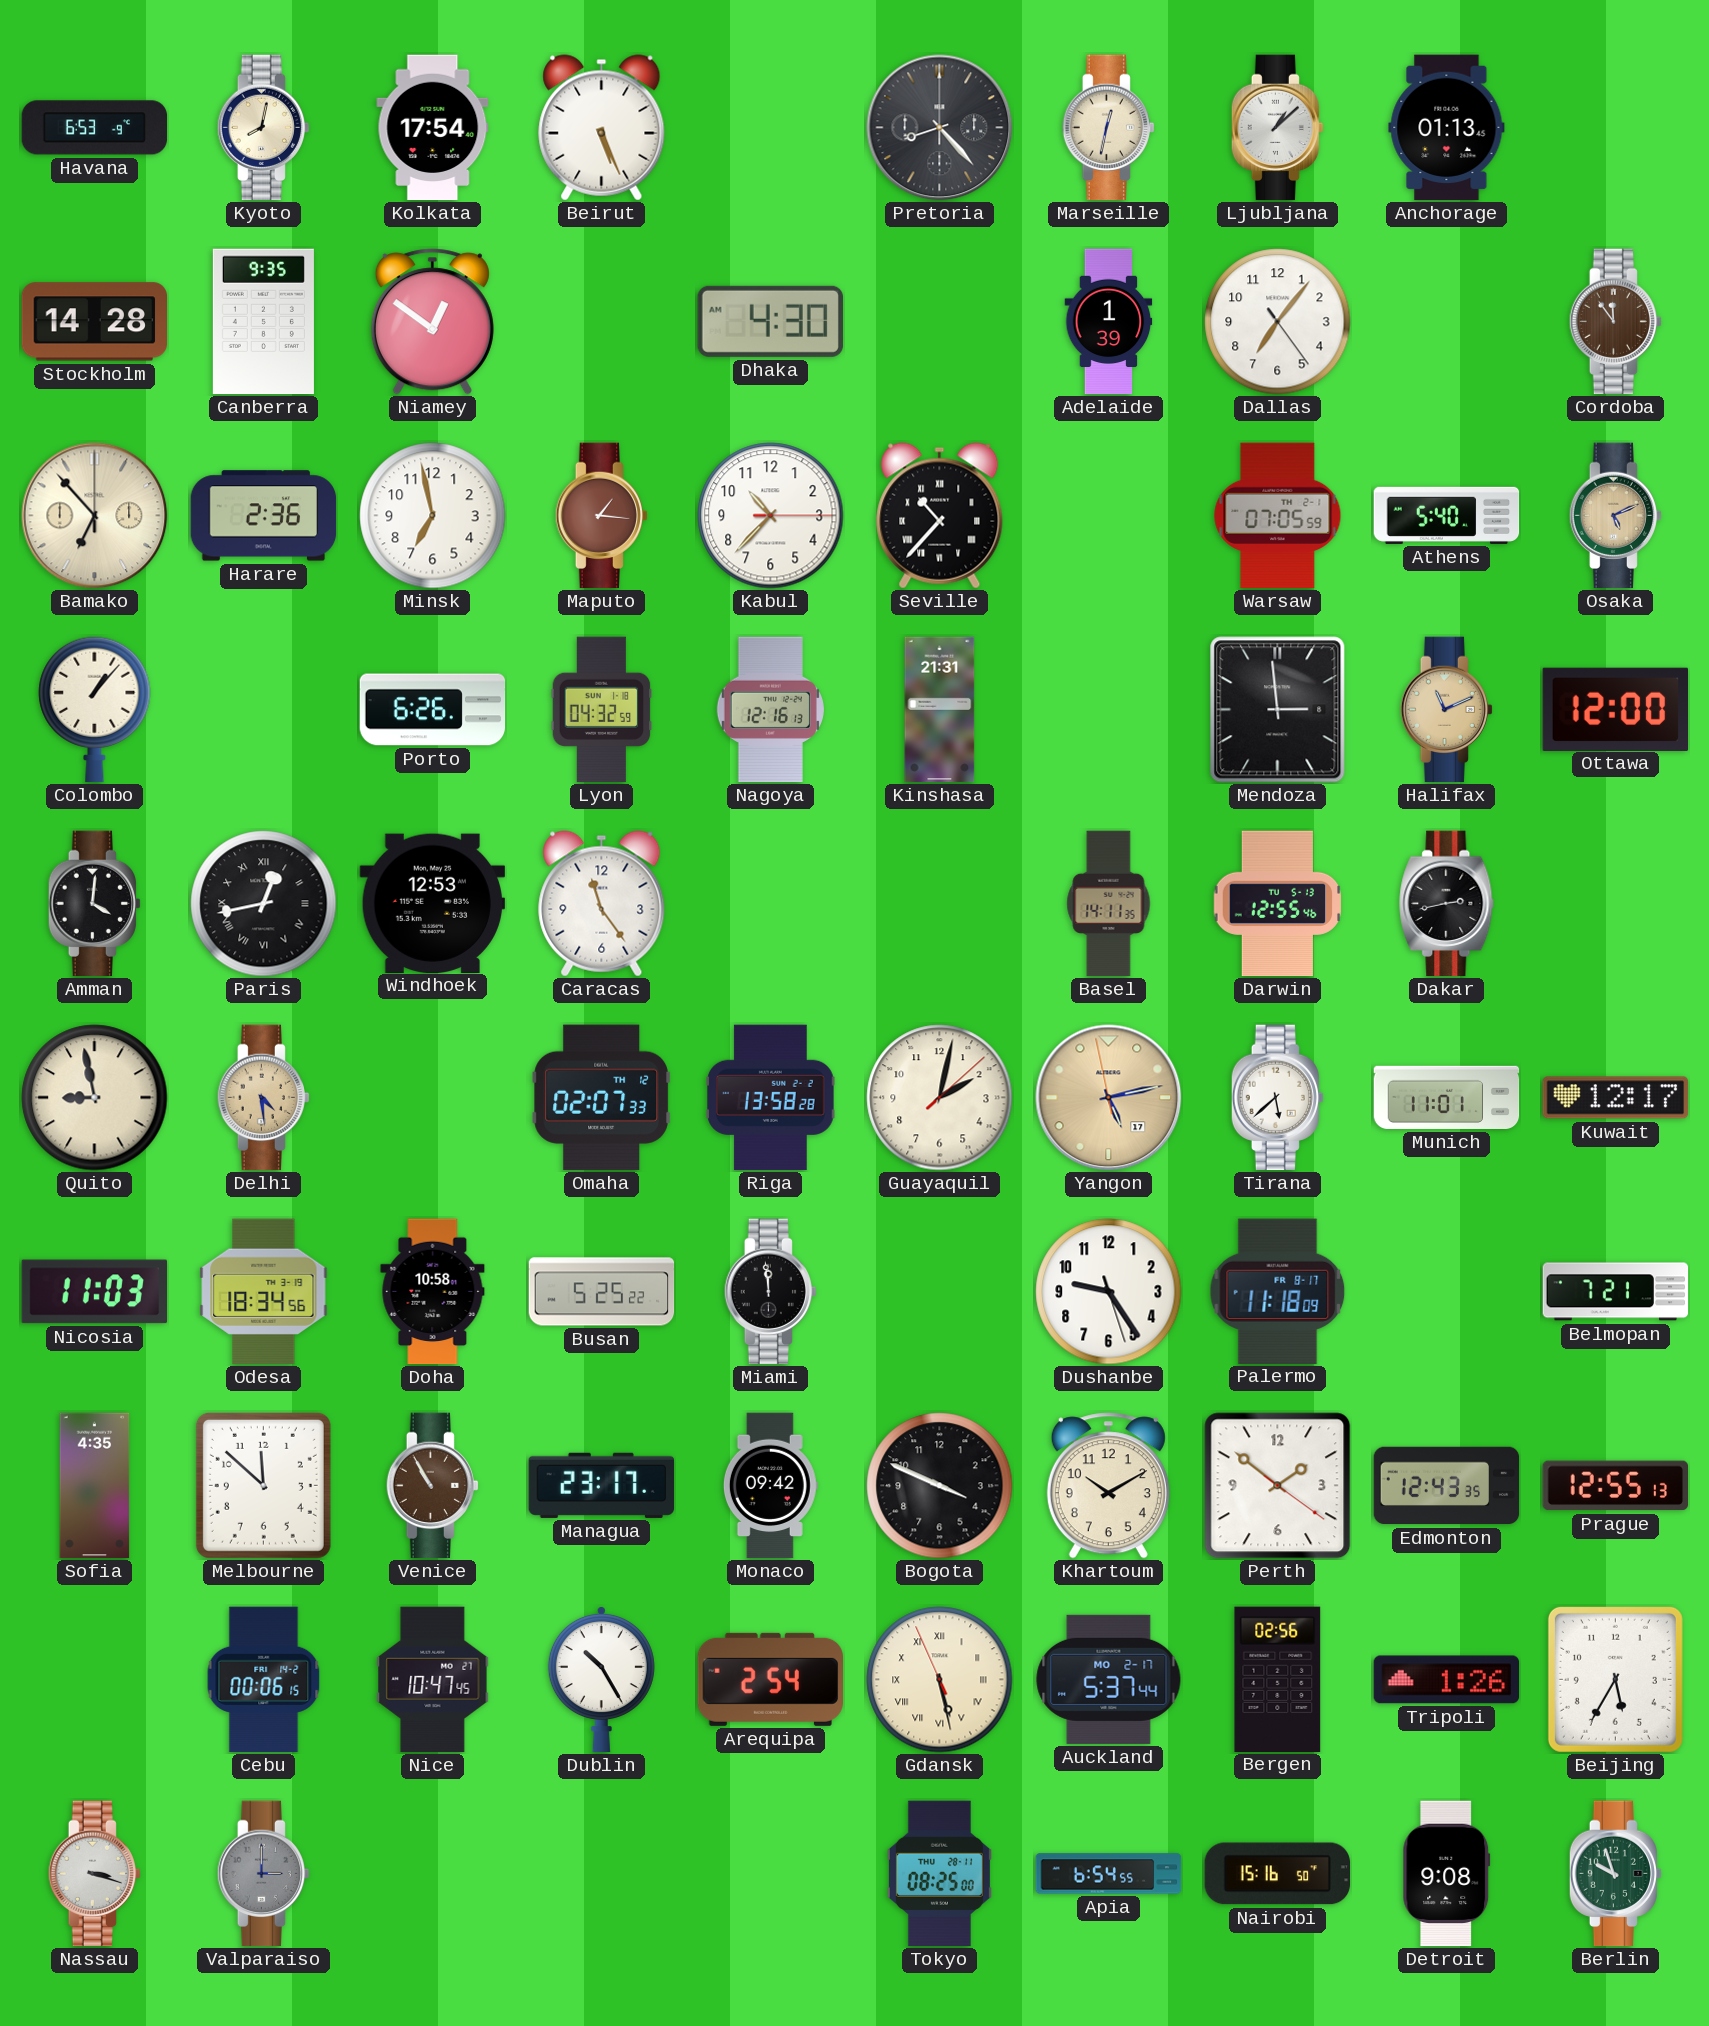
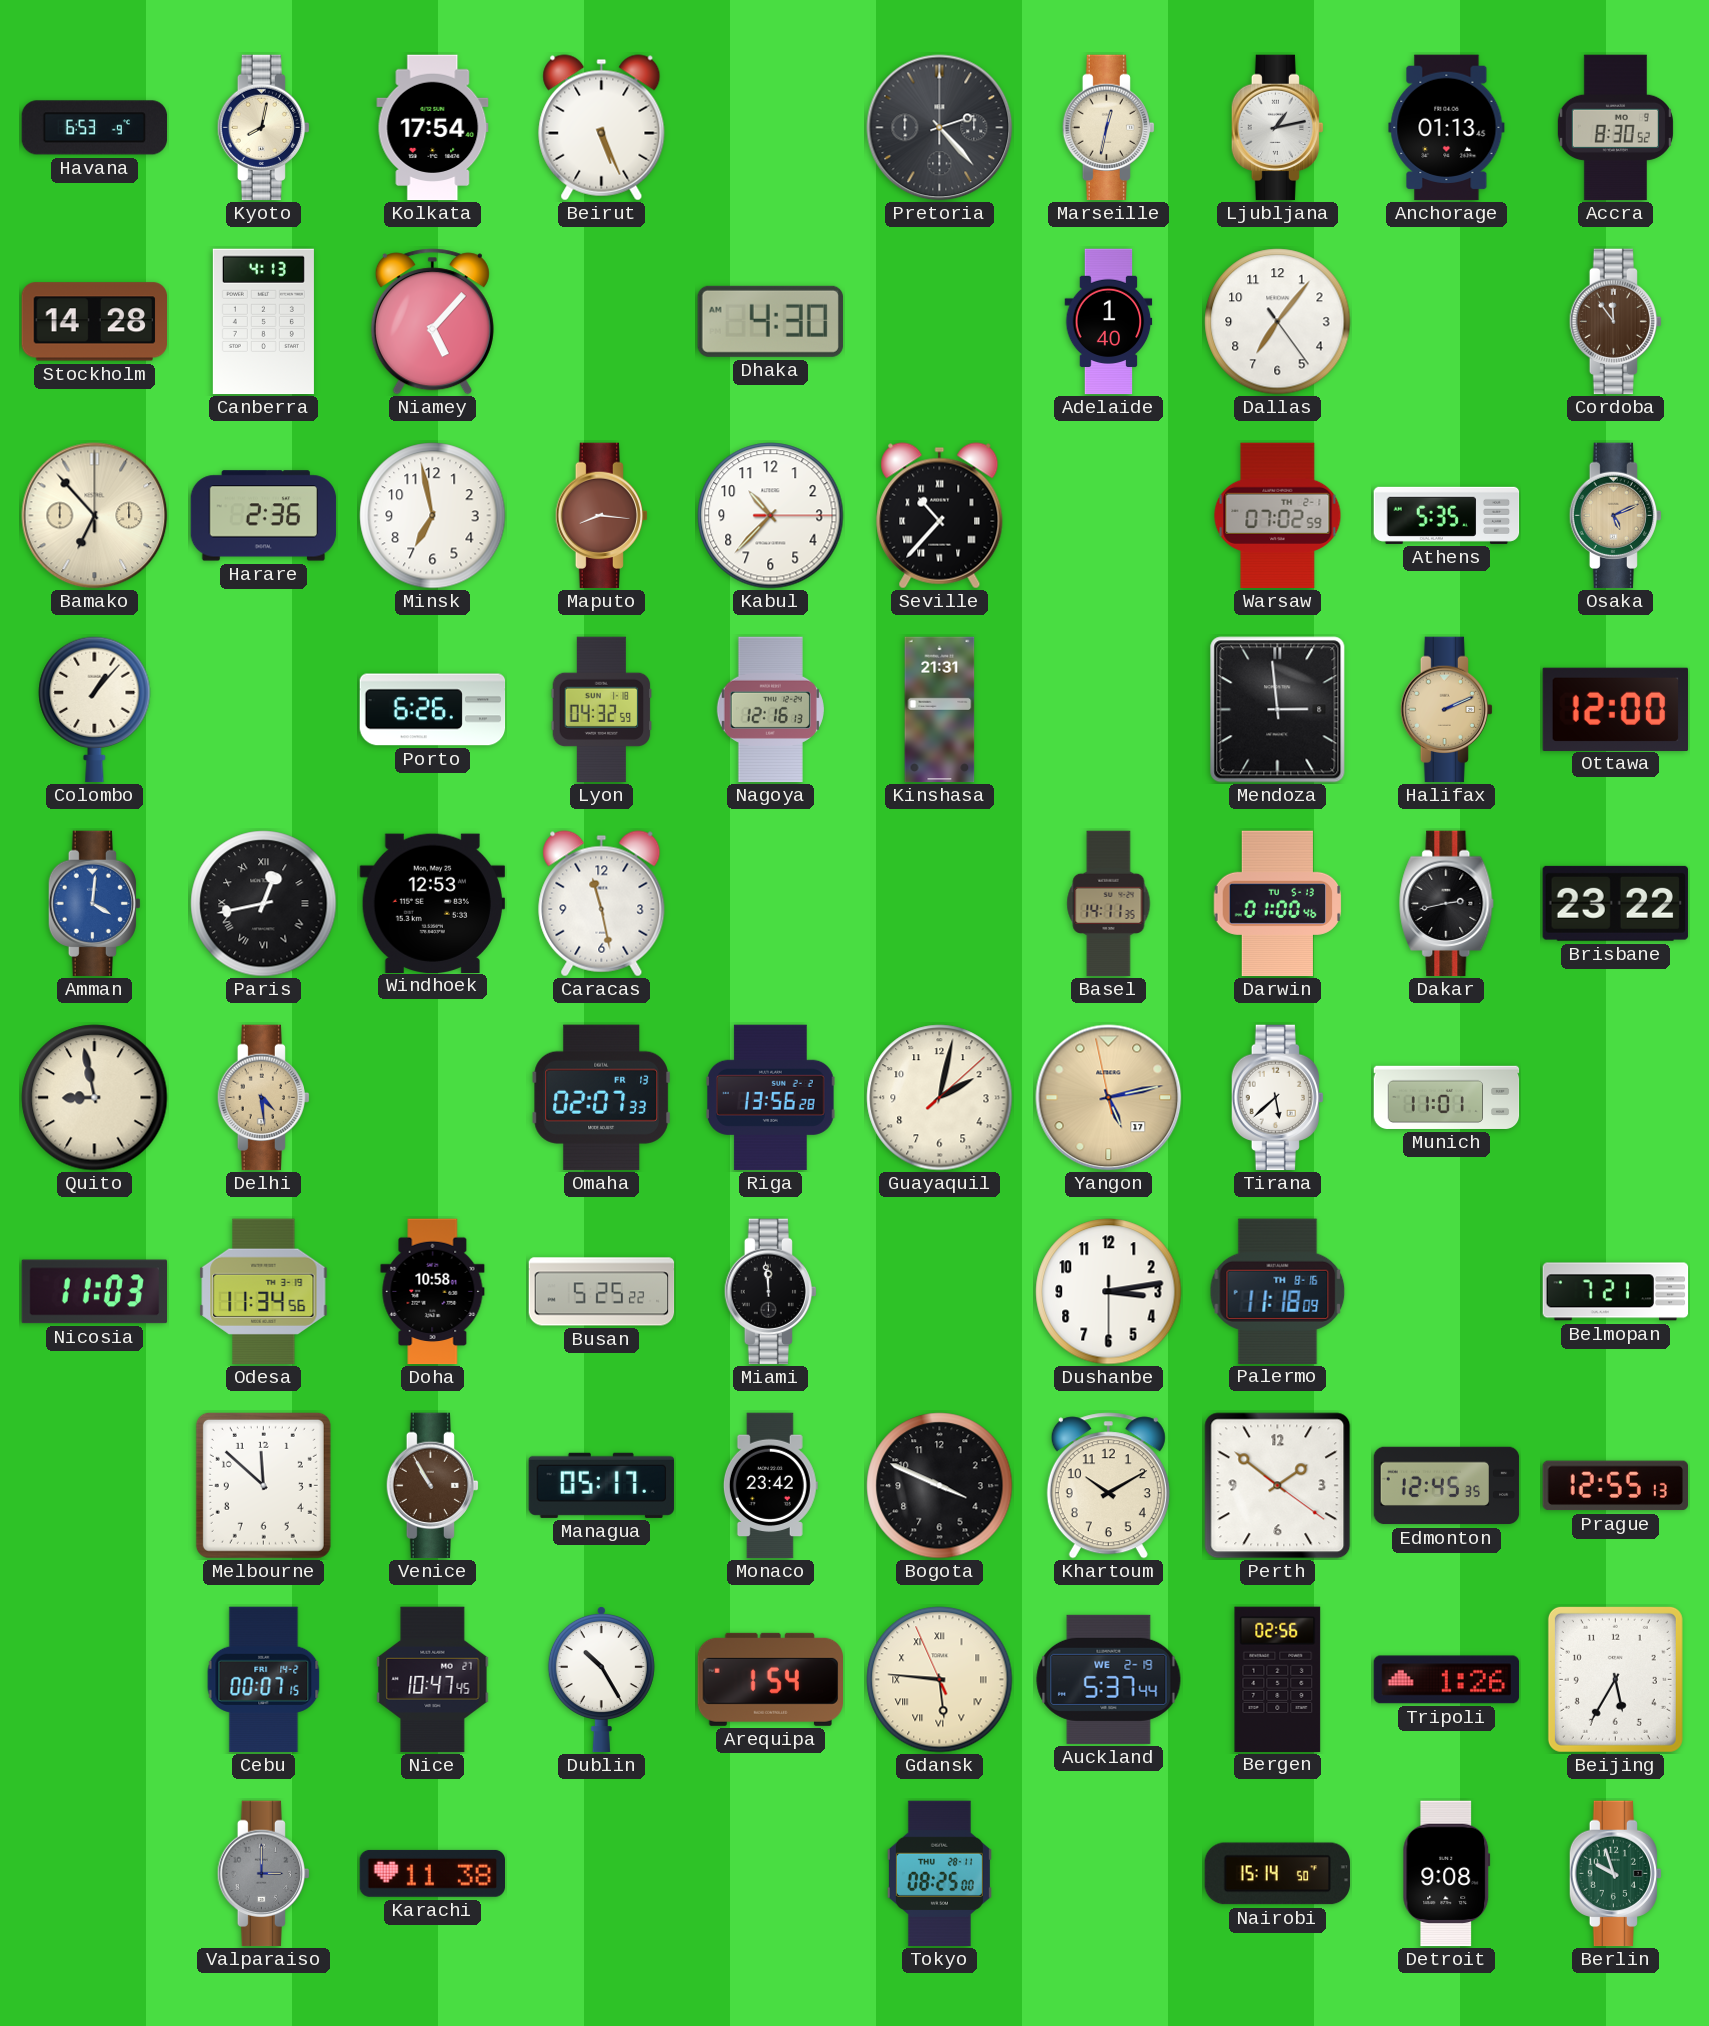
Pretoria: 8:23 -> 2:23
Ljubljana: 1:08 -> 1:13
Accra: none -> 8:30
Canberra: 9:35 -> 4:13
Niamey: 12:51 -> 5:07
Adelaide: 1:39 -> 1:40
Maputo: 1:16 -> 8:16
Warsaw: 07:05 -> 07:02
Athens: 5:40 -> 5:35
Halifax: 11:11 -> 2:11
Amman dial: black -> blue
Caracas: 11:24 -> 11:28
Darwin: 12:55 -> 01:00
Brisbane: none -> 23:22
Omaha date: TH 12 -> FR 13
Riga: 13:58 -> 13:56
Kuwait: 12:17 -> none
Odesa: 18:34 -> 11:34
Dushanbe: 9:24 -> 3:13
Palermo date: FR 8-17 -> TH 8-16
Sofia: 4:35 -> none
Managua: 23:17 -> 05:17
Monaco: 09:42 -> 23:42
Edmonton: 12:43 -> 12:45
Cebu: 00:06 -> 00:07
Arequipa: 2:54 -> 1:54
Gdansk: 5:27 -> 5:45
Auckland date: MO 2-17 -> WE 2-19
Nassau: 3:18 -> none
Karachi: none -> 11:38
Apia: 6:54 -> none
Nairobi: 15:16 -> 15:14
